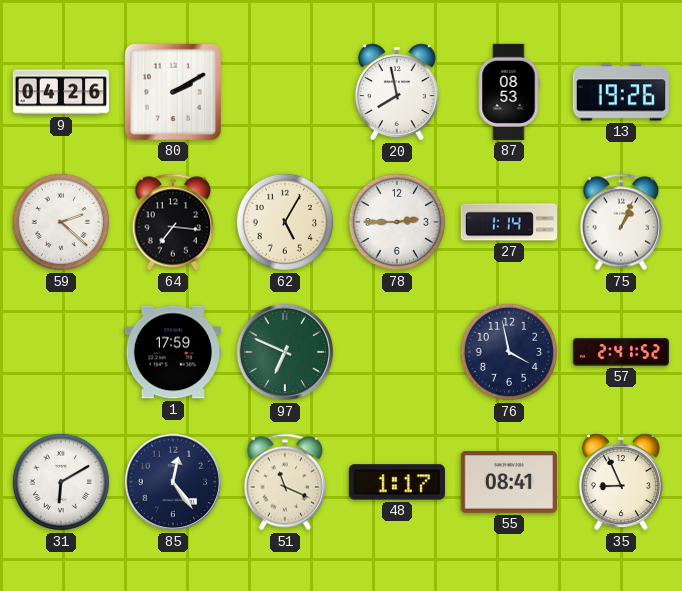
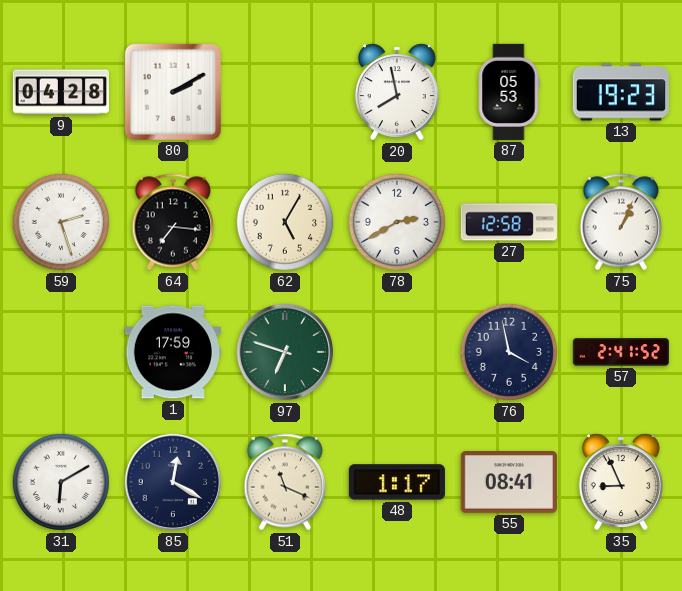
9: 04:26 -> 04:28
87: 08:53 -> 05:53
13: 19:26 -> 19:23
59: 2:22 -> 2:27
78: 2:45 -> 2:40
27: 1:14 -> 12:58
97: 6:49 -> 6:48
85: 12:24 -> 12:20
